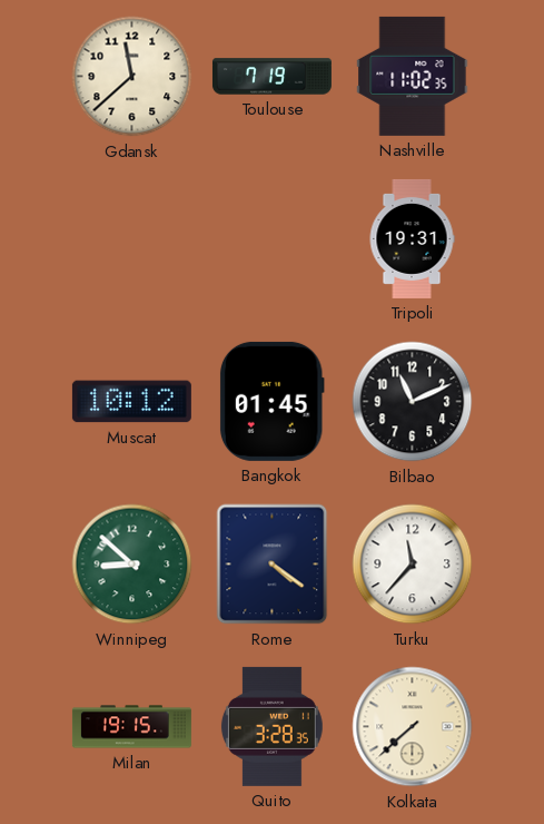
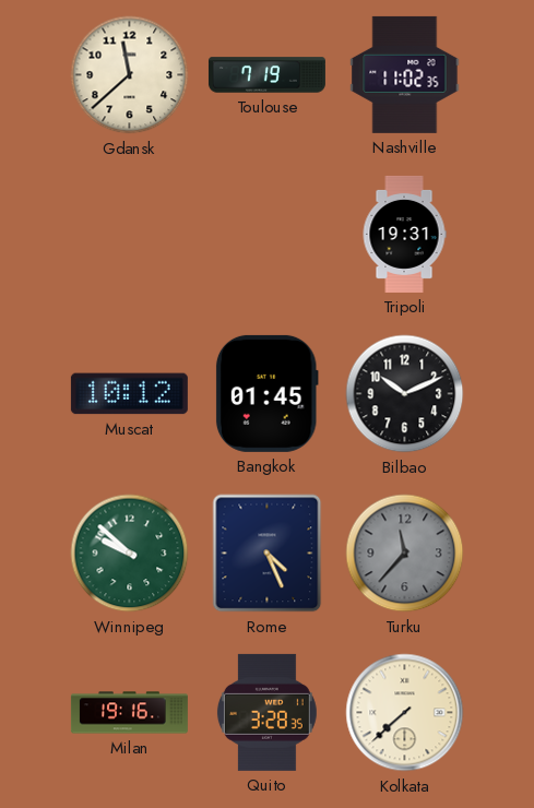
Bilbao: 11:11 -> 10:11
Winnipeg: 8:52 -> 9:52
Rome: 4:21 -> 4:26
Turku dial: white -> grey
Milan: 19:15 -> 19:16
